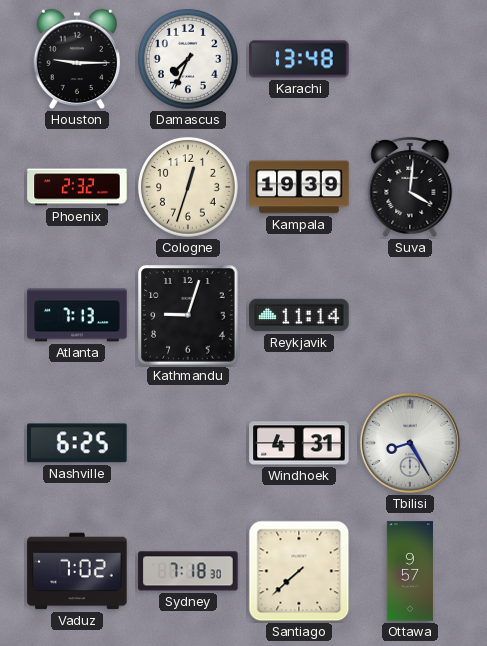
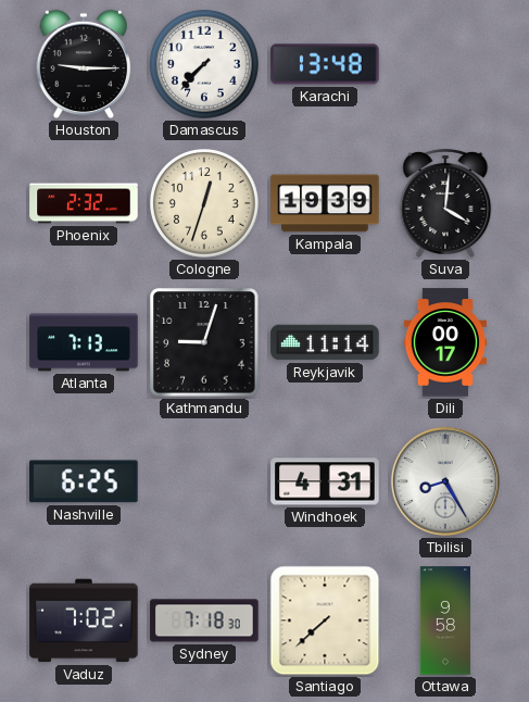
Damascus: 7:34 -> 7:37
Dili: none -> 00:17
Ottawa: 9:57 -> 9:58
